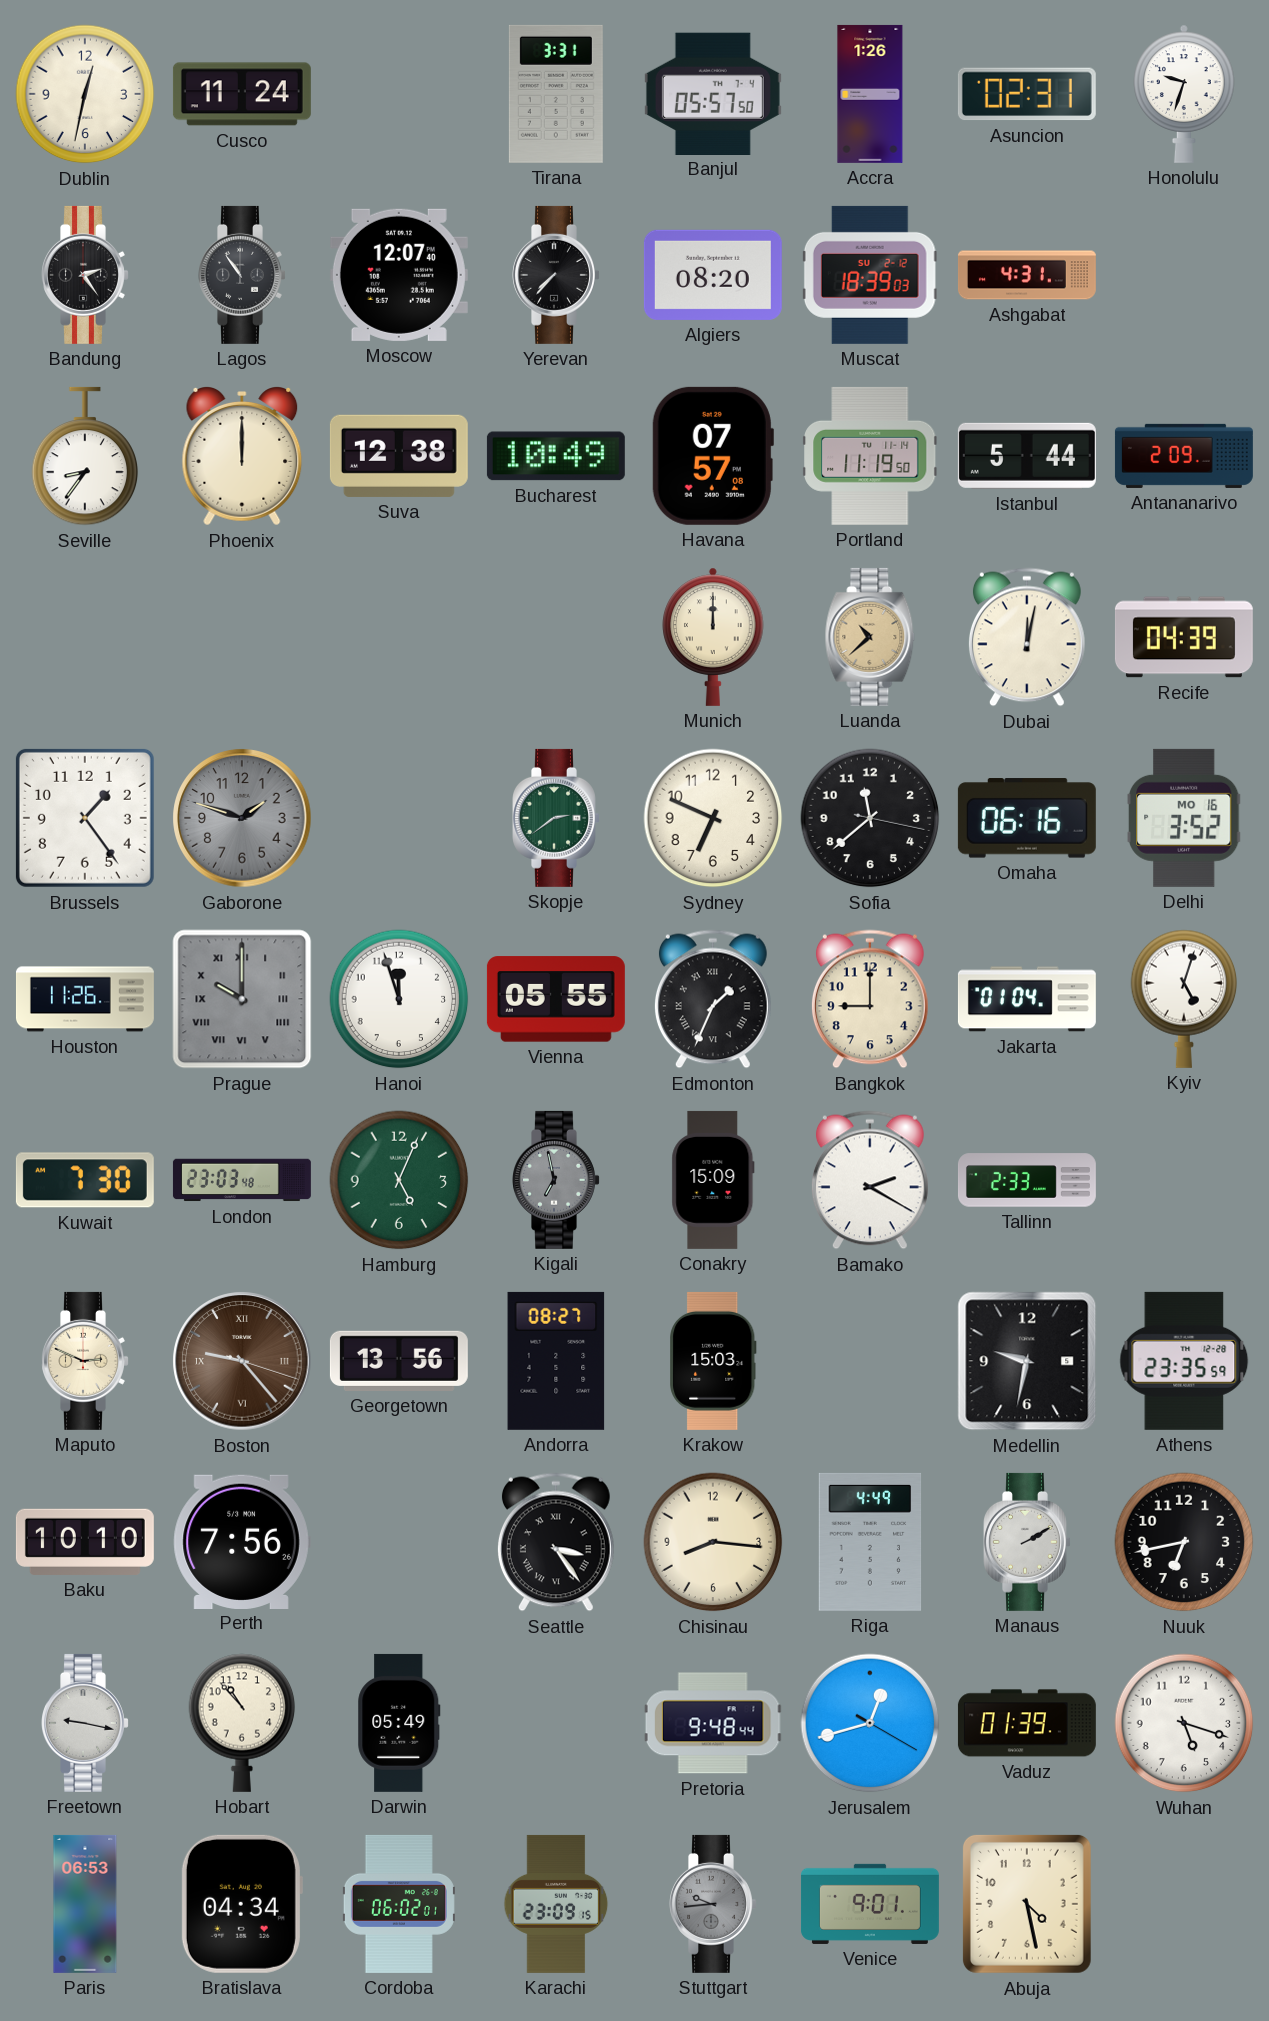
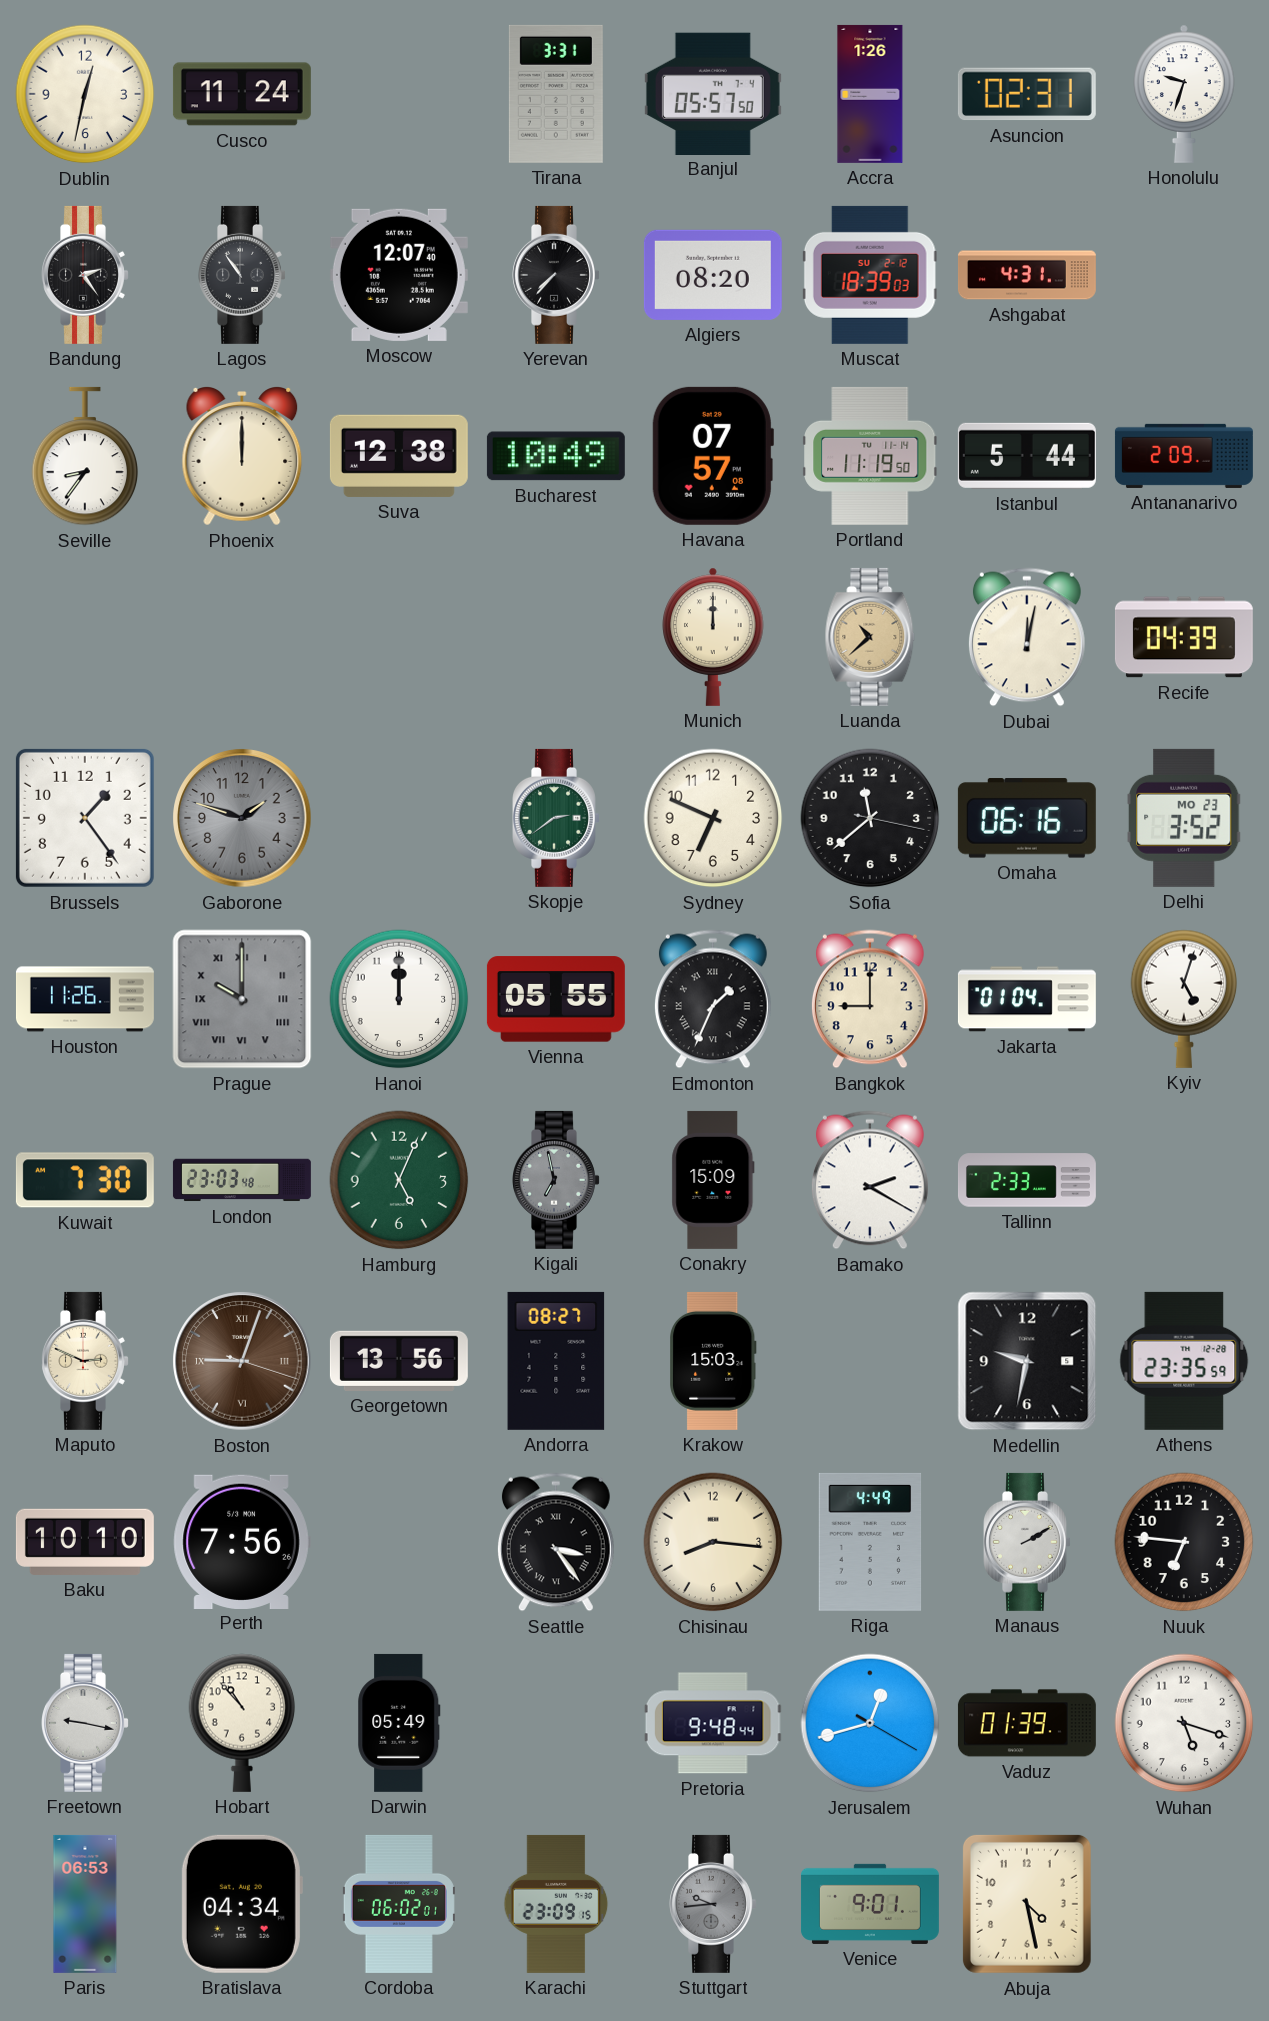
Delhi date: MO 16 -> MO 23
Hanoi: 11:57 -> 12:00
Boston: 9:23 -> 9:03
Nuuk: 6:43 -> 6:46
